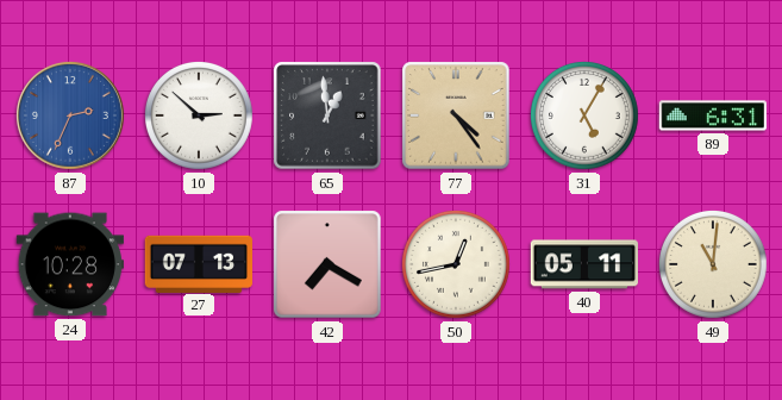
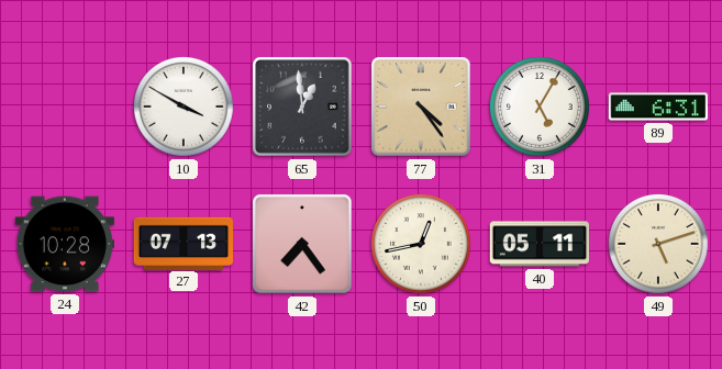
87: 2:34 -> none
10: 2:52 -> 3:50
42: 7:20 -> 7:24
49: 11:01 -> 5:12
